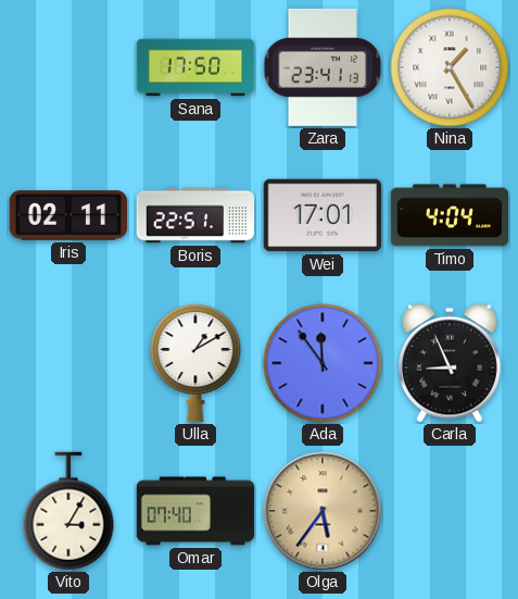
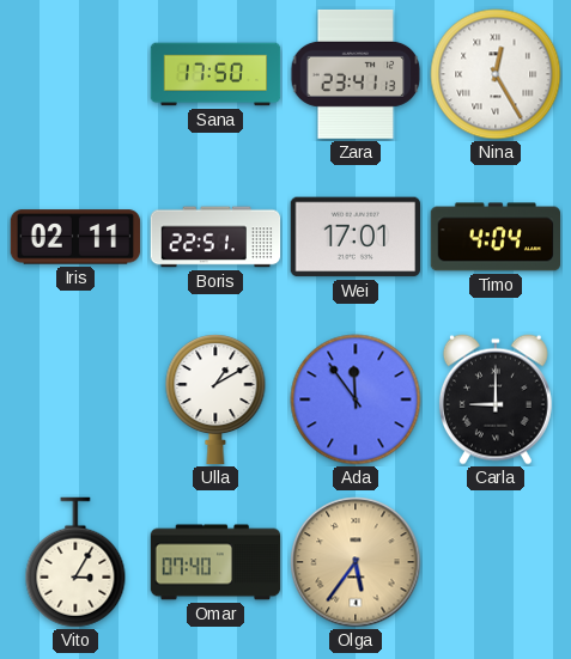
Nina: 1:25 -> 12:25
Carla: 8:56 -> 9:00
